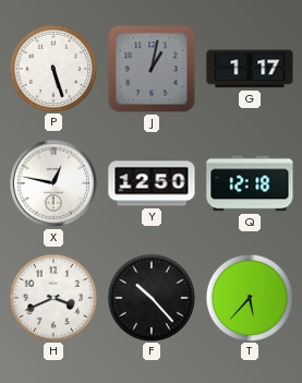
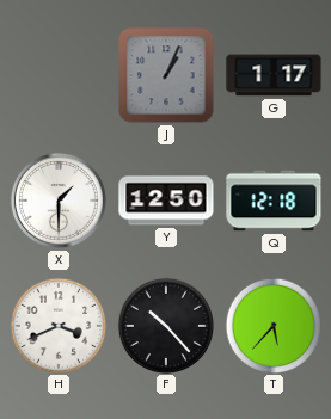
P: 5:27 -> none
J: 1:02 -> 1:04
X: 12:47 -> 1:30
